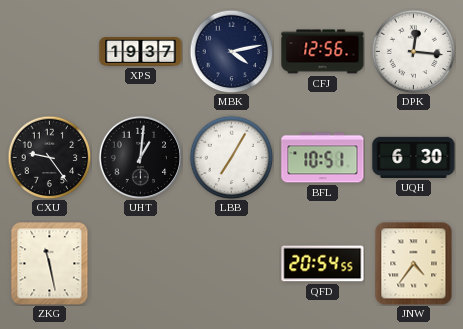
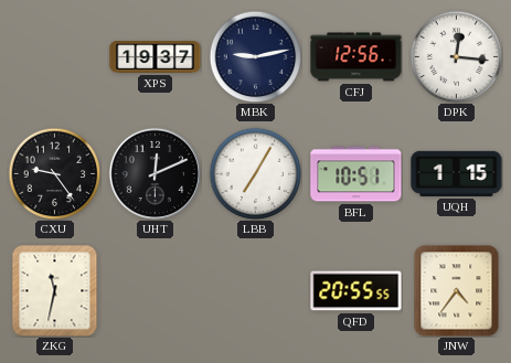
MBK: 4:13 -> 9:13
UHT: 1:01 -> 12:11
UQH: 6:30 -> 1:15
ZKG: 11:28 -> 11:32
QFD: 20:54 -> 20:55
